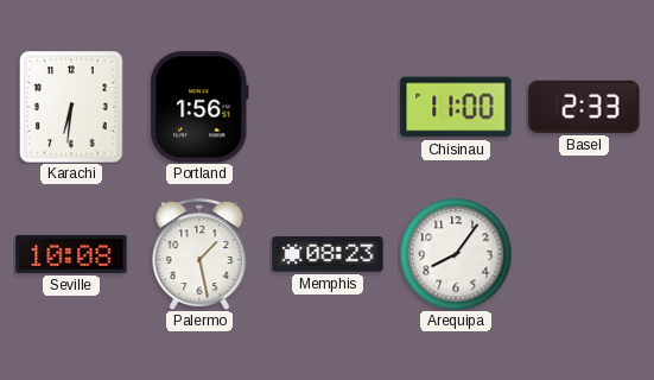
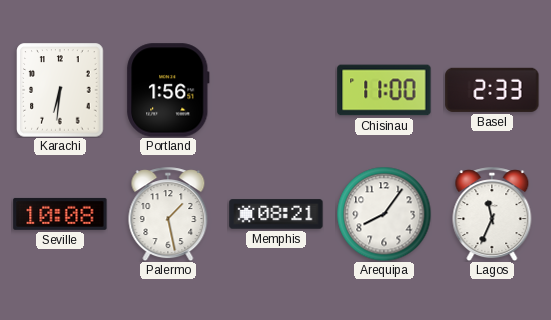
Memphis: 08:23 -> 08:21
Lagos: none -> 11:34
